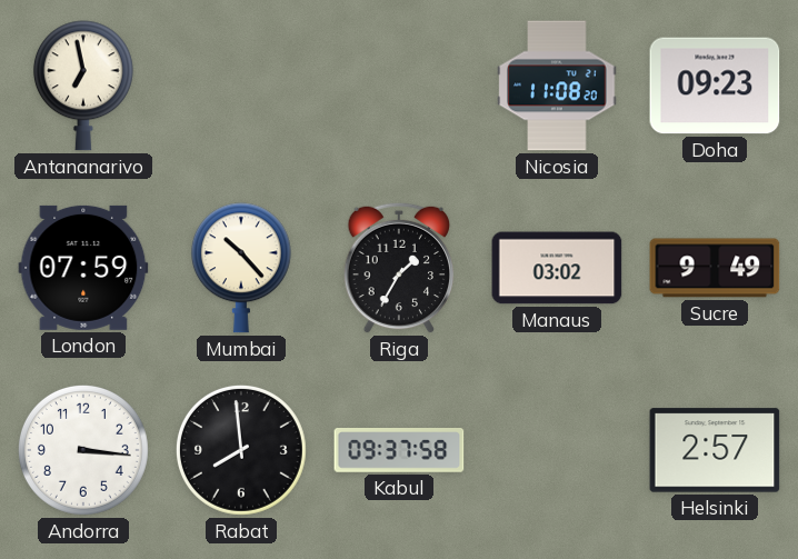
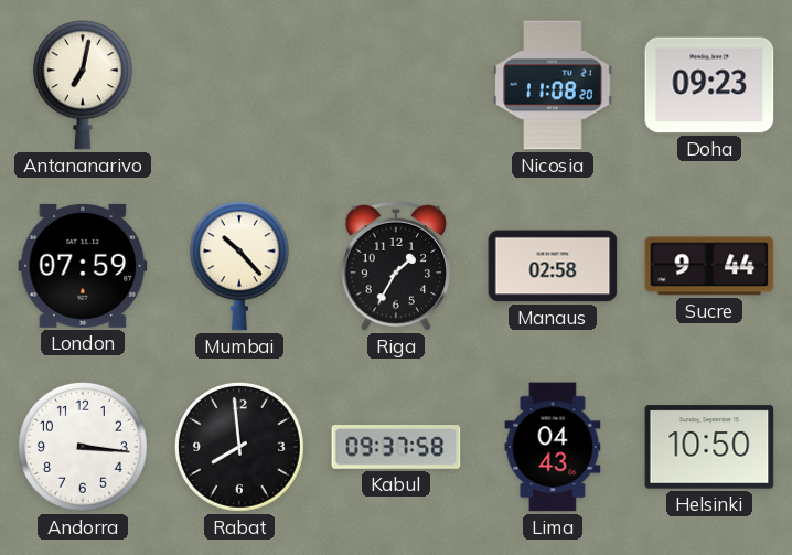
Antananarivo: 6:58 -> 7:02
Manaus: 03:02 -> 02:58
Sucre: 9:49 -> 9:44
Lima: none -> 04:43
Helsinki: 2:57 -> 10:50
